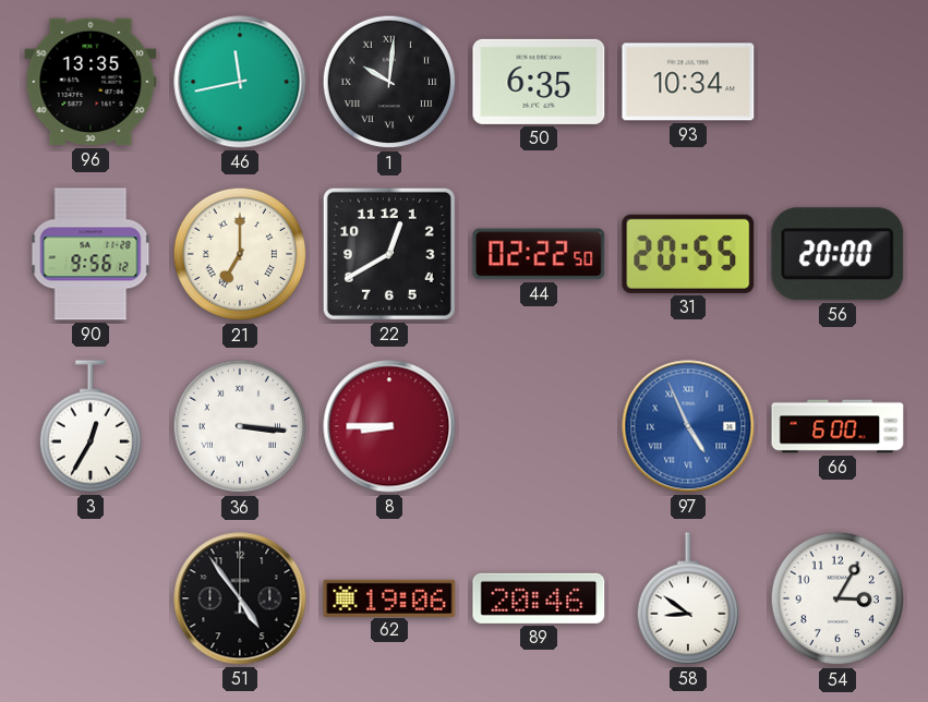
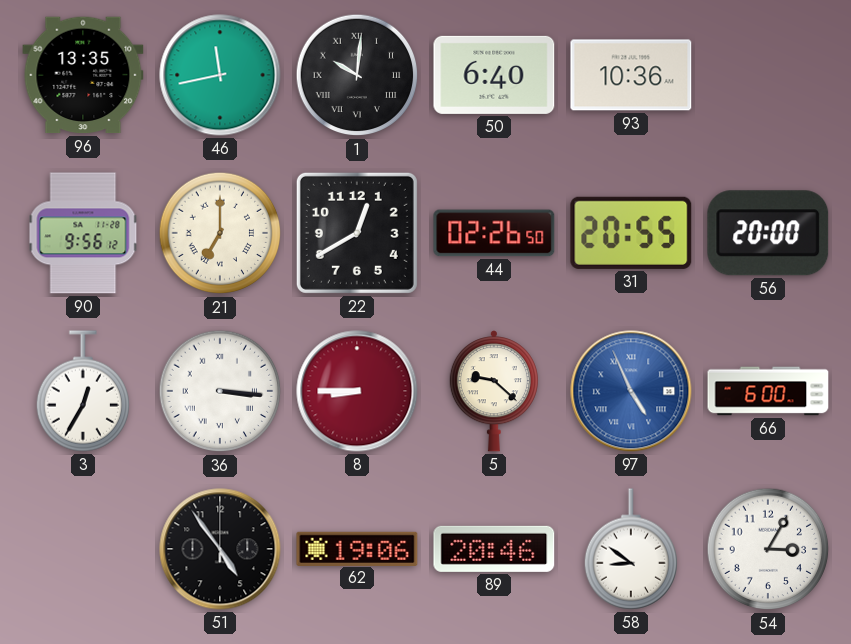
50: 6:35 -> 6:40
93: 10:34 -> 10:36
44: 02:22 -> 02:26
5: none -> 9:22
